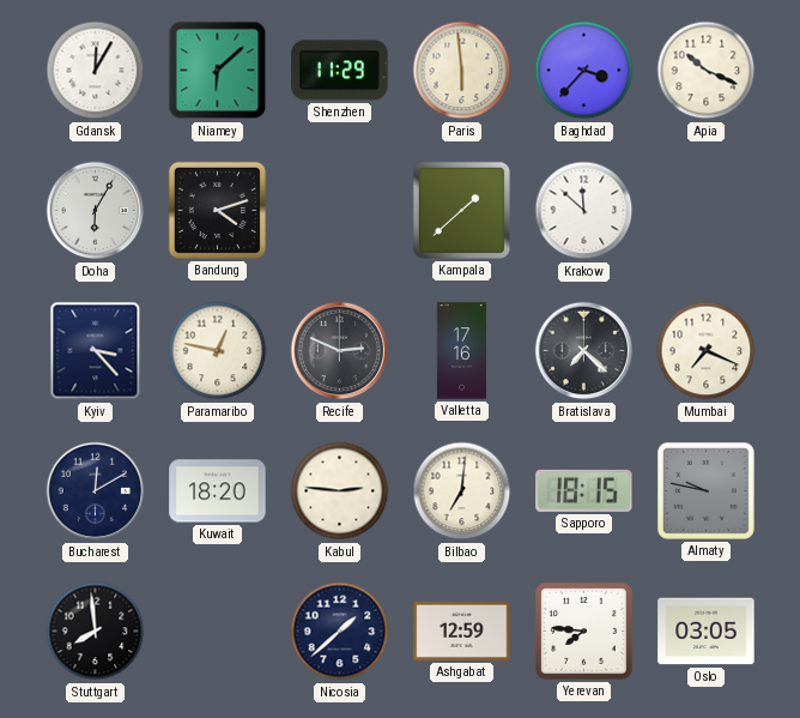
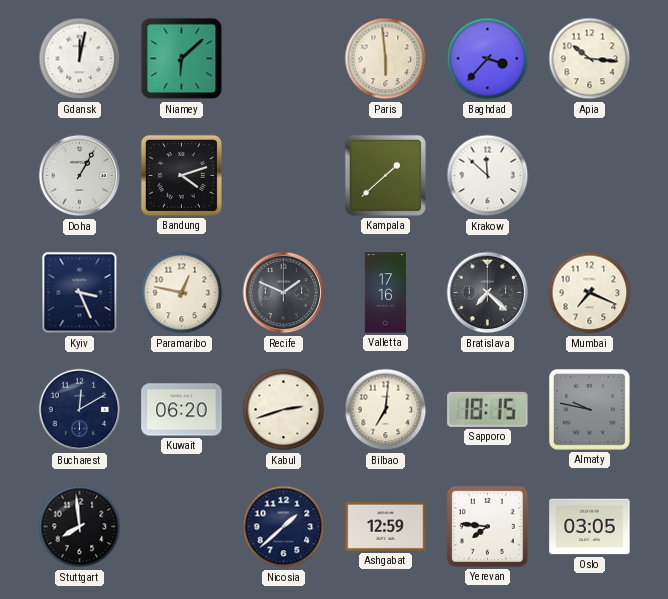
Gdansk: 12:05 -> 12:02
Shenzhen: 11:29 -> none
Apia: 10:19 -> 10:16
Doha: 6:05 -> 1:05
Kyiv: 3:23 -> 3:26
Recife: 2:49 -> 1:49
Kuwait: 18:20 -> 06:20
Kabul: 2:46 -> 2:42
